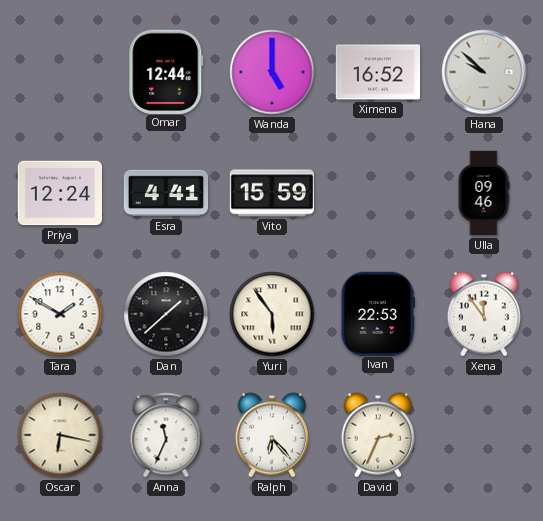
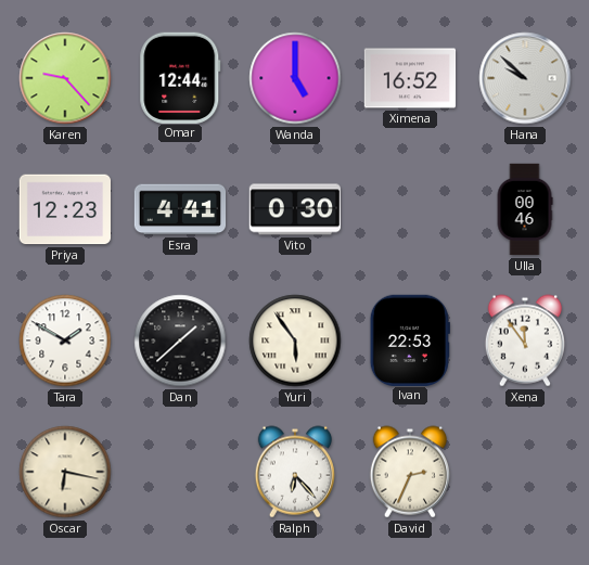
Karen: none -> 9:23
Priya: 12:24 -> 12:23
Vito: 15:59 -> 0:30
Ulla: 09:46 -> 00:46
Anna: 11:34 -> none
